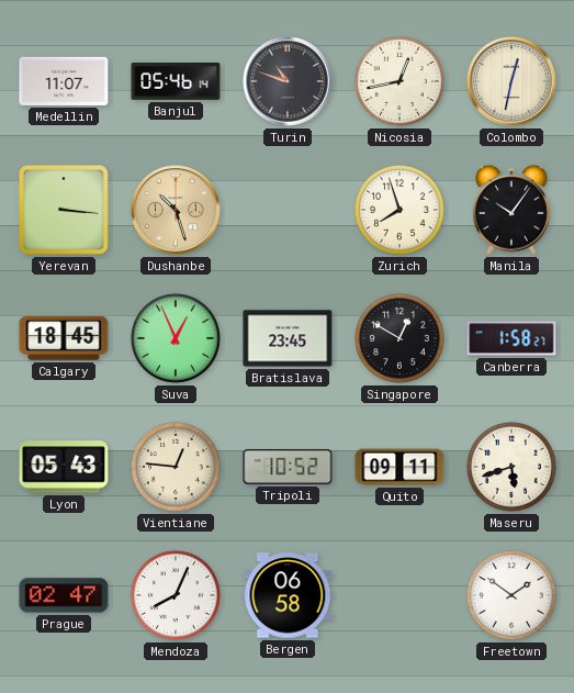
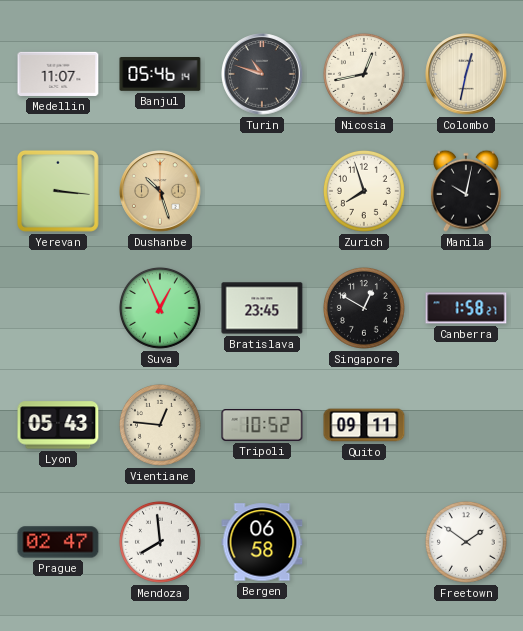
Manila: 10:06 -> 10:02
Calgary: 18:45 -> none
Maseru: 5:42 -> none
Mendoza: 8:04 -> 7:59
